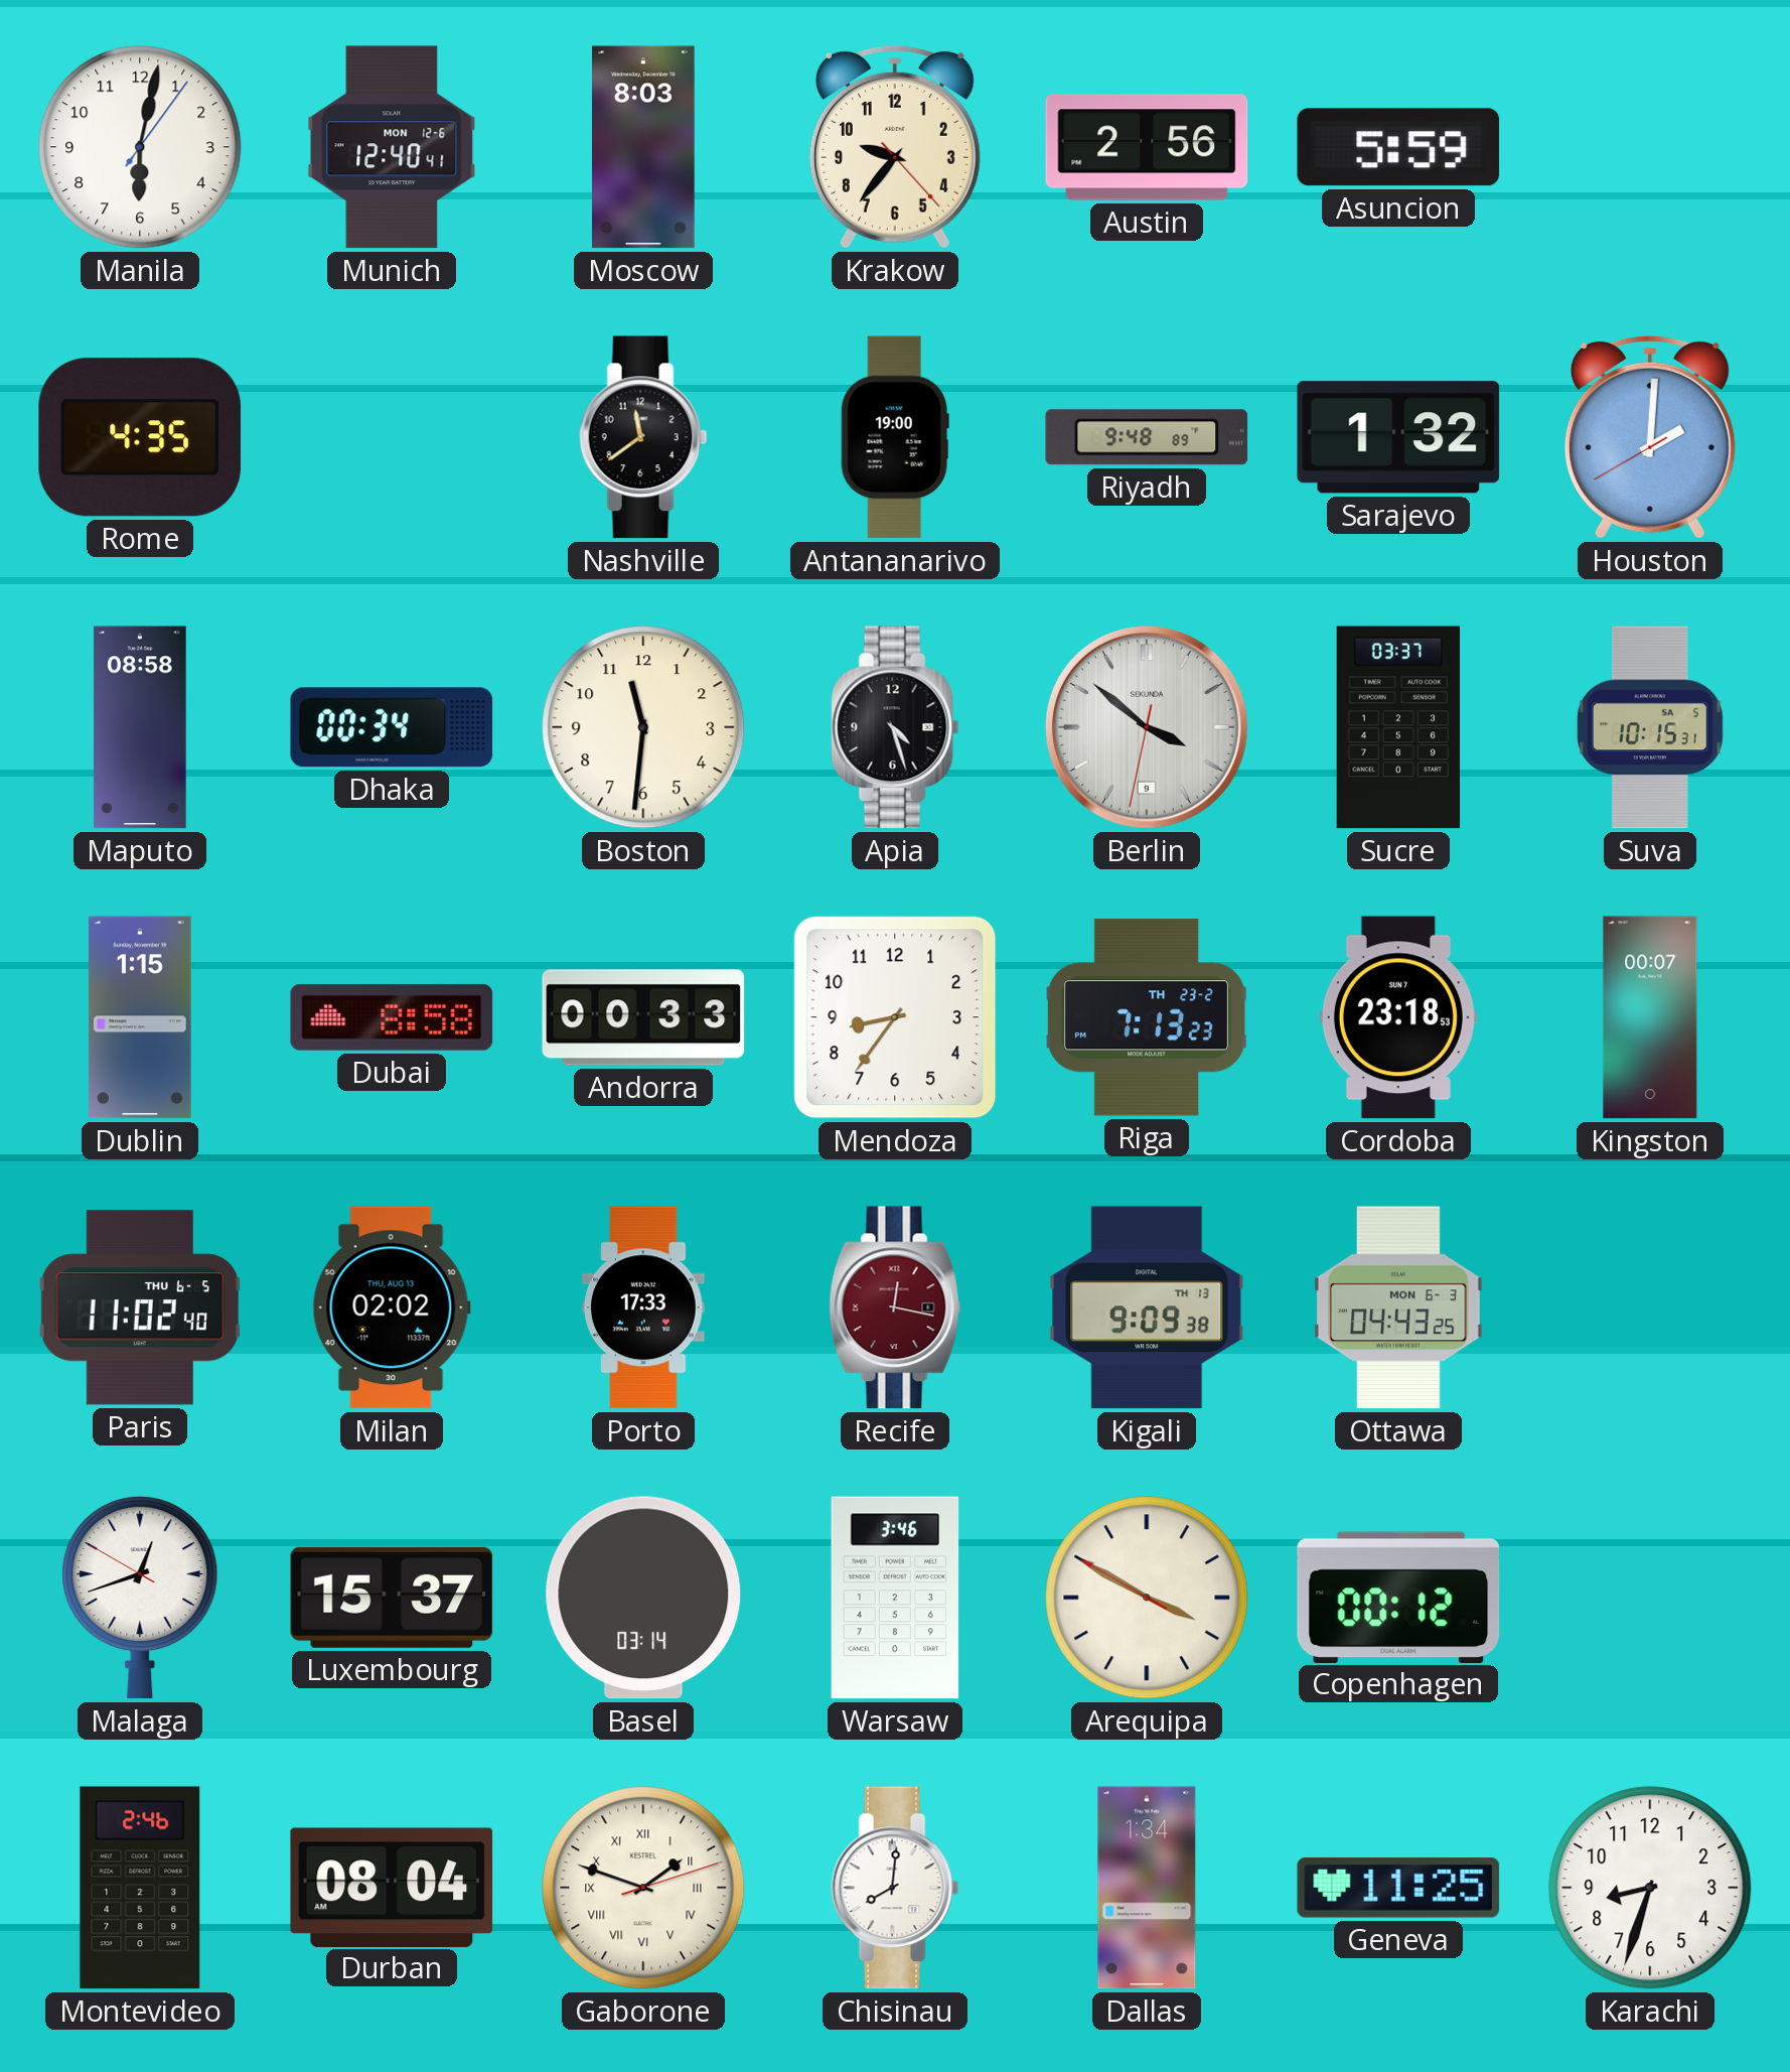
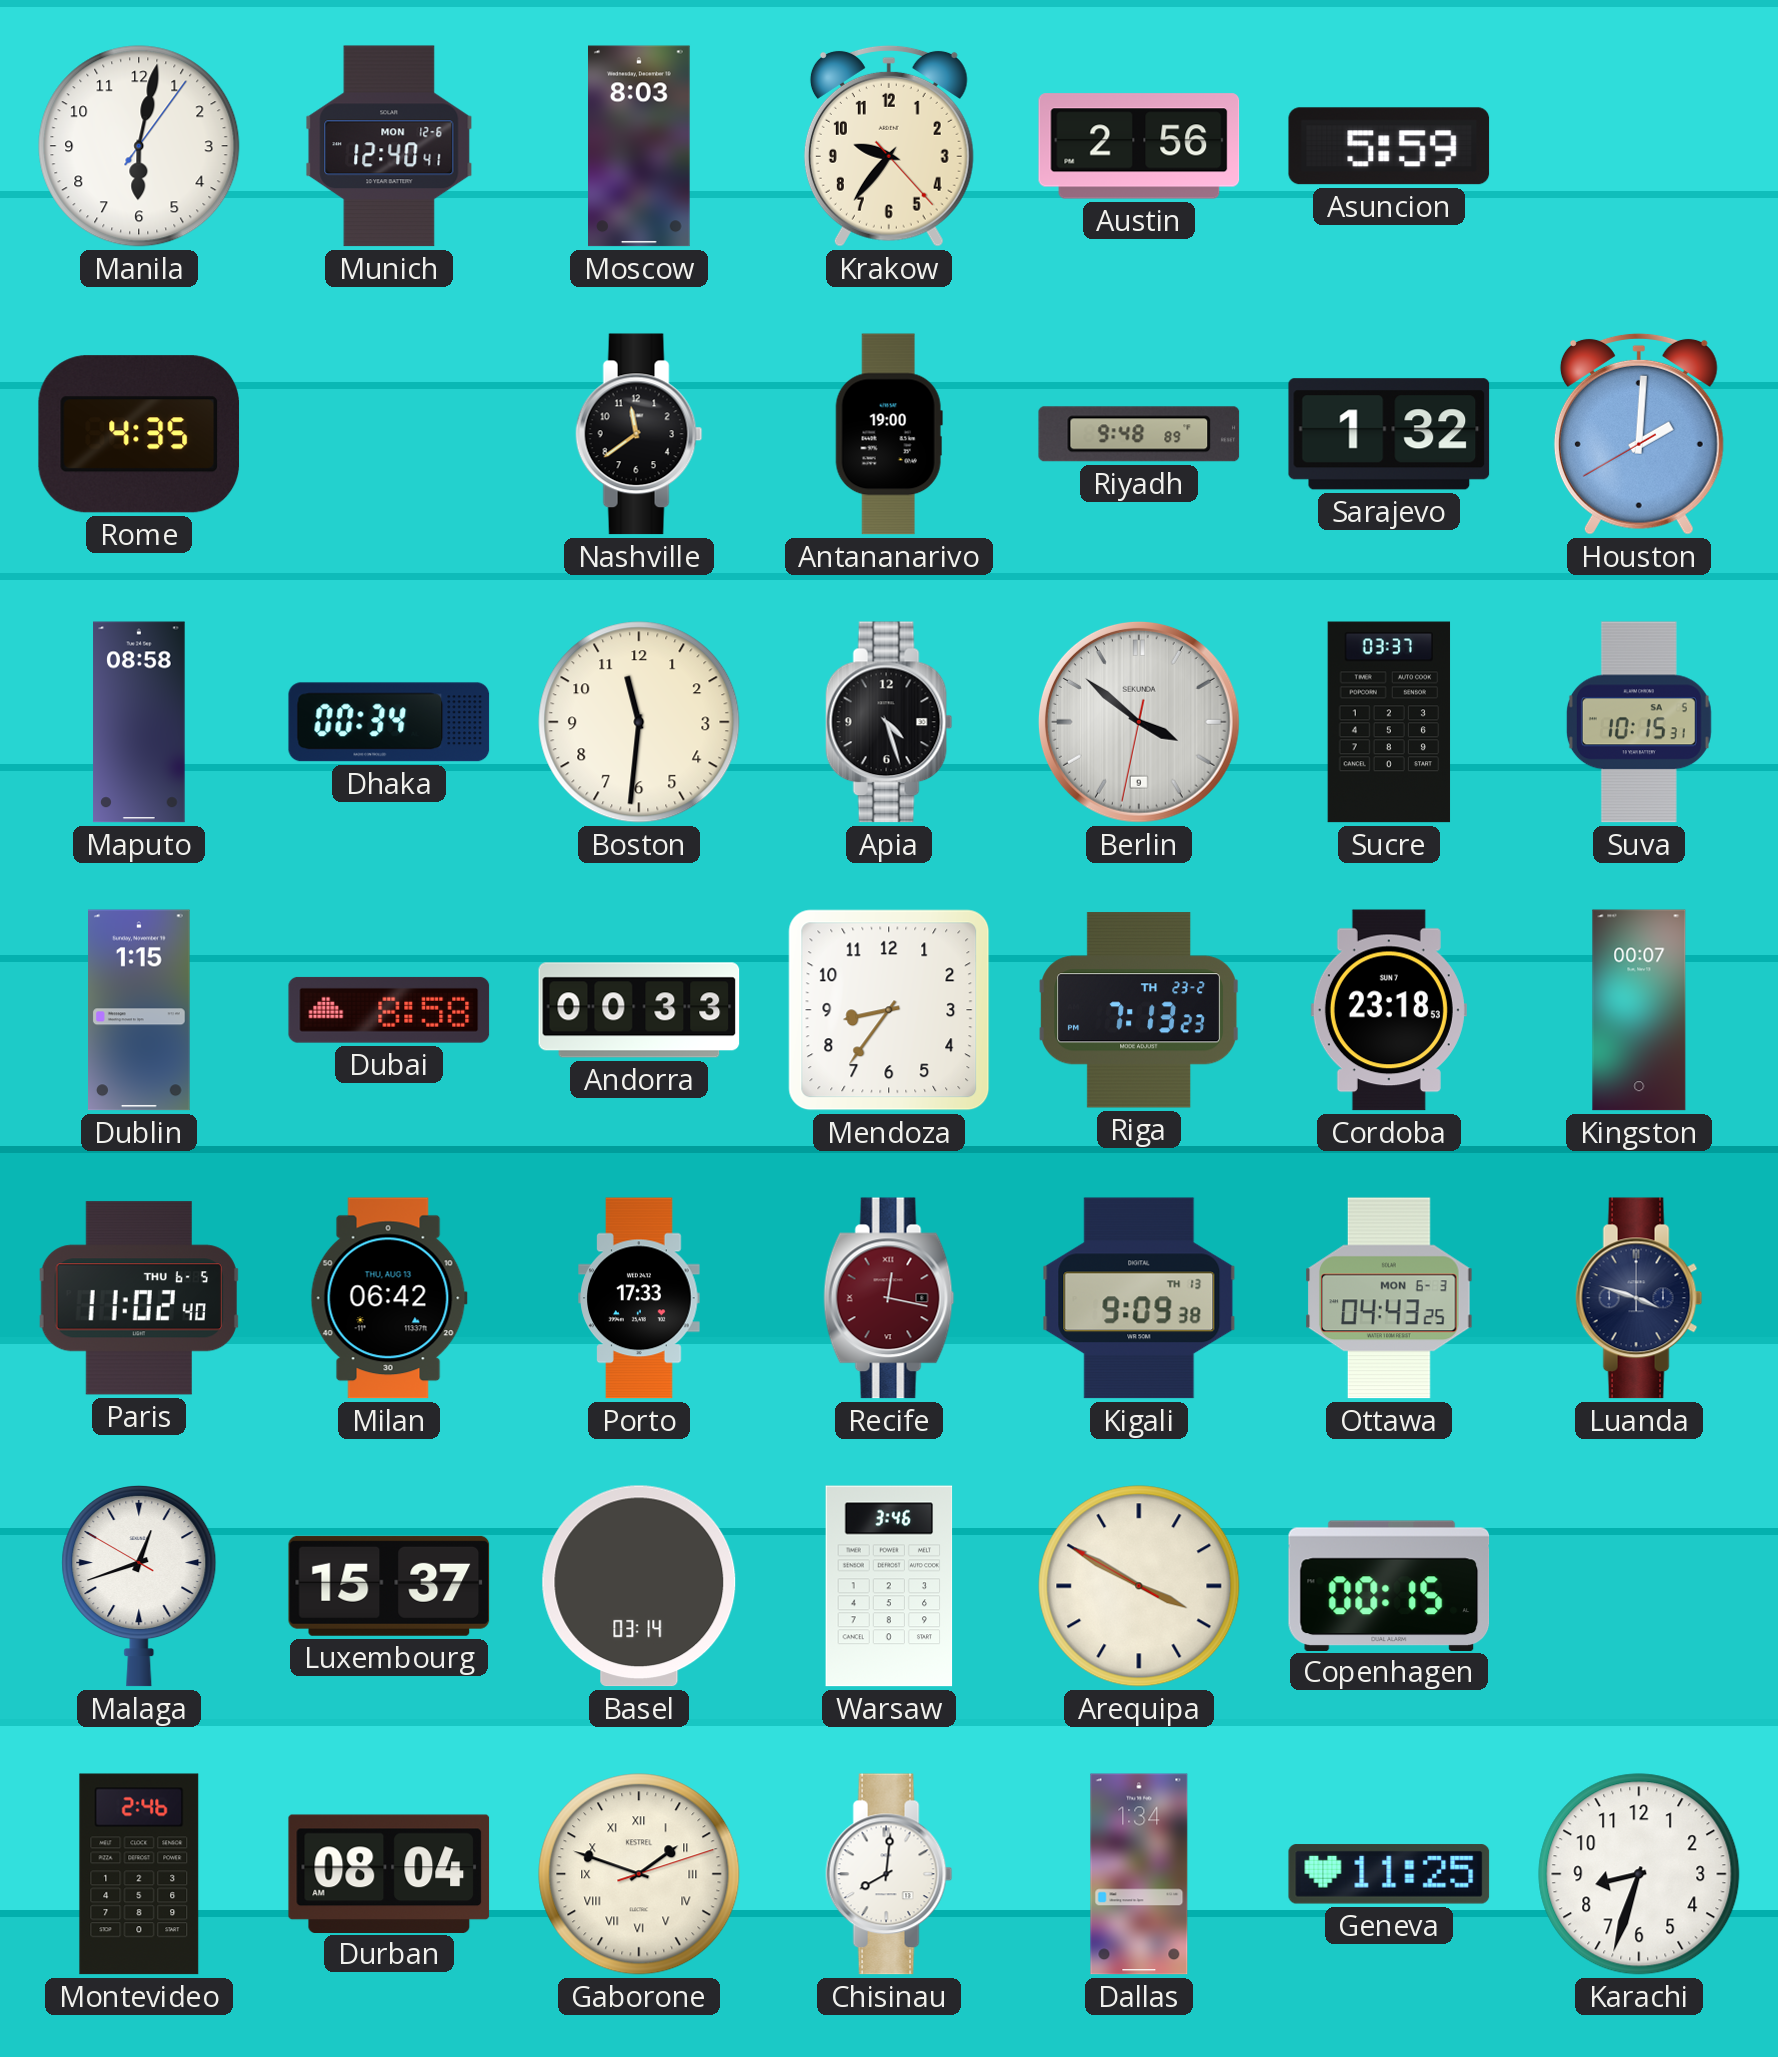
Milan: 02:02 -> 06:42
Luanda: none -> 3:48
Copenhagen: 00:12 -> 00:15
